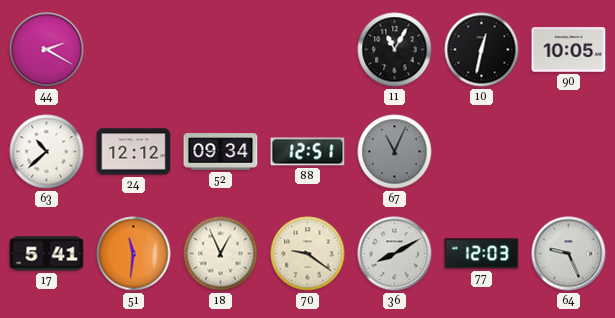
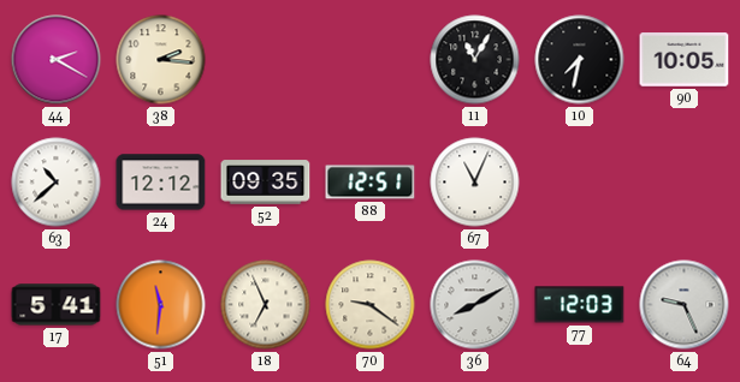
38: none -> 2:16
10: 12:32 -> 7:32
52: 09:34 -> 09:35
67 dial: grey -> white
18: 12:56 -> 6:56
